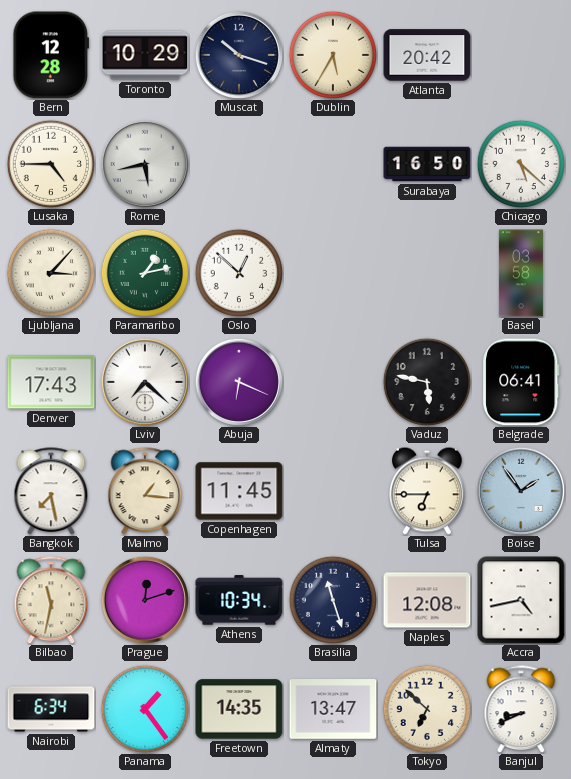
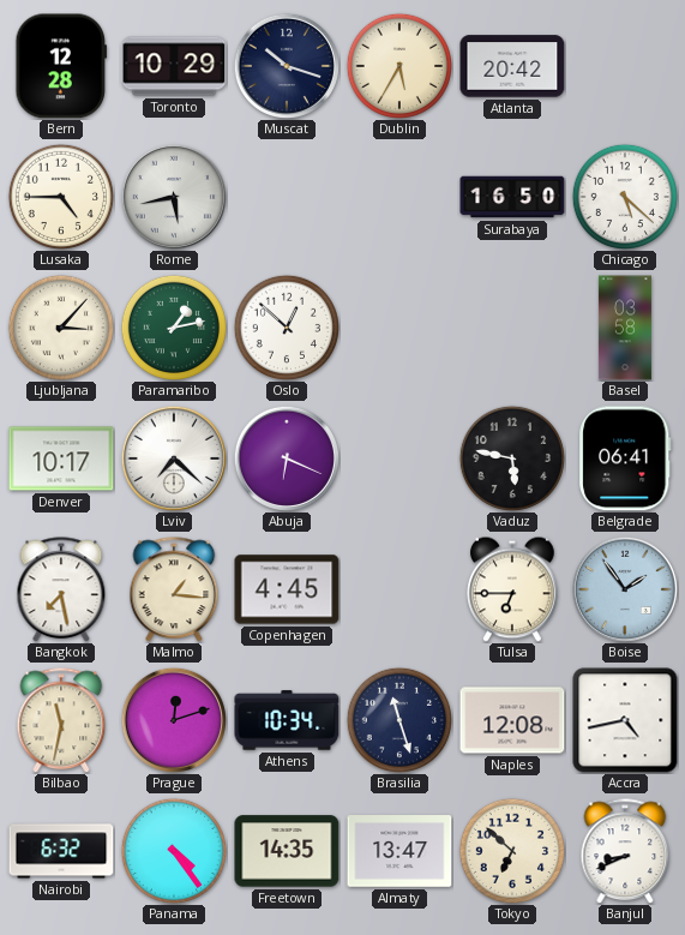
Denver: 17:43 -> 10:17
Copenhagen: 11:45 -> 4:45
Nairobi: 6:34 -> 6:32
Panama: 1:24 -> 4:24
